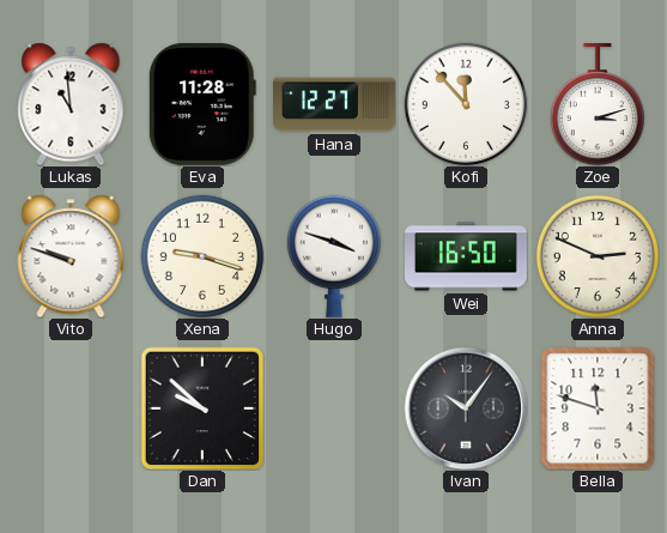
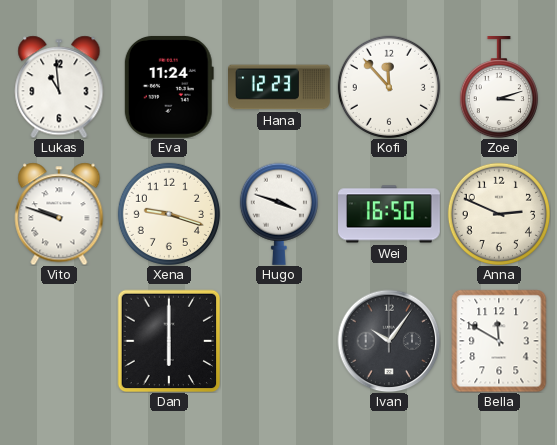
Eva: 11:28 -> 11:24
Hana: 12:27 -> 12:23
Dan: 9:52 -> 6:00
Bella: 11:48 -> 11:50
